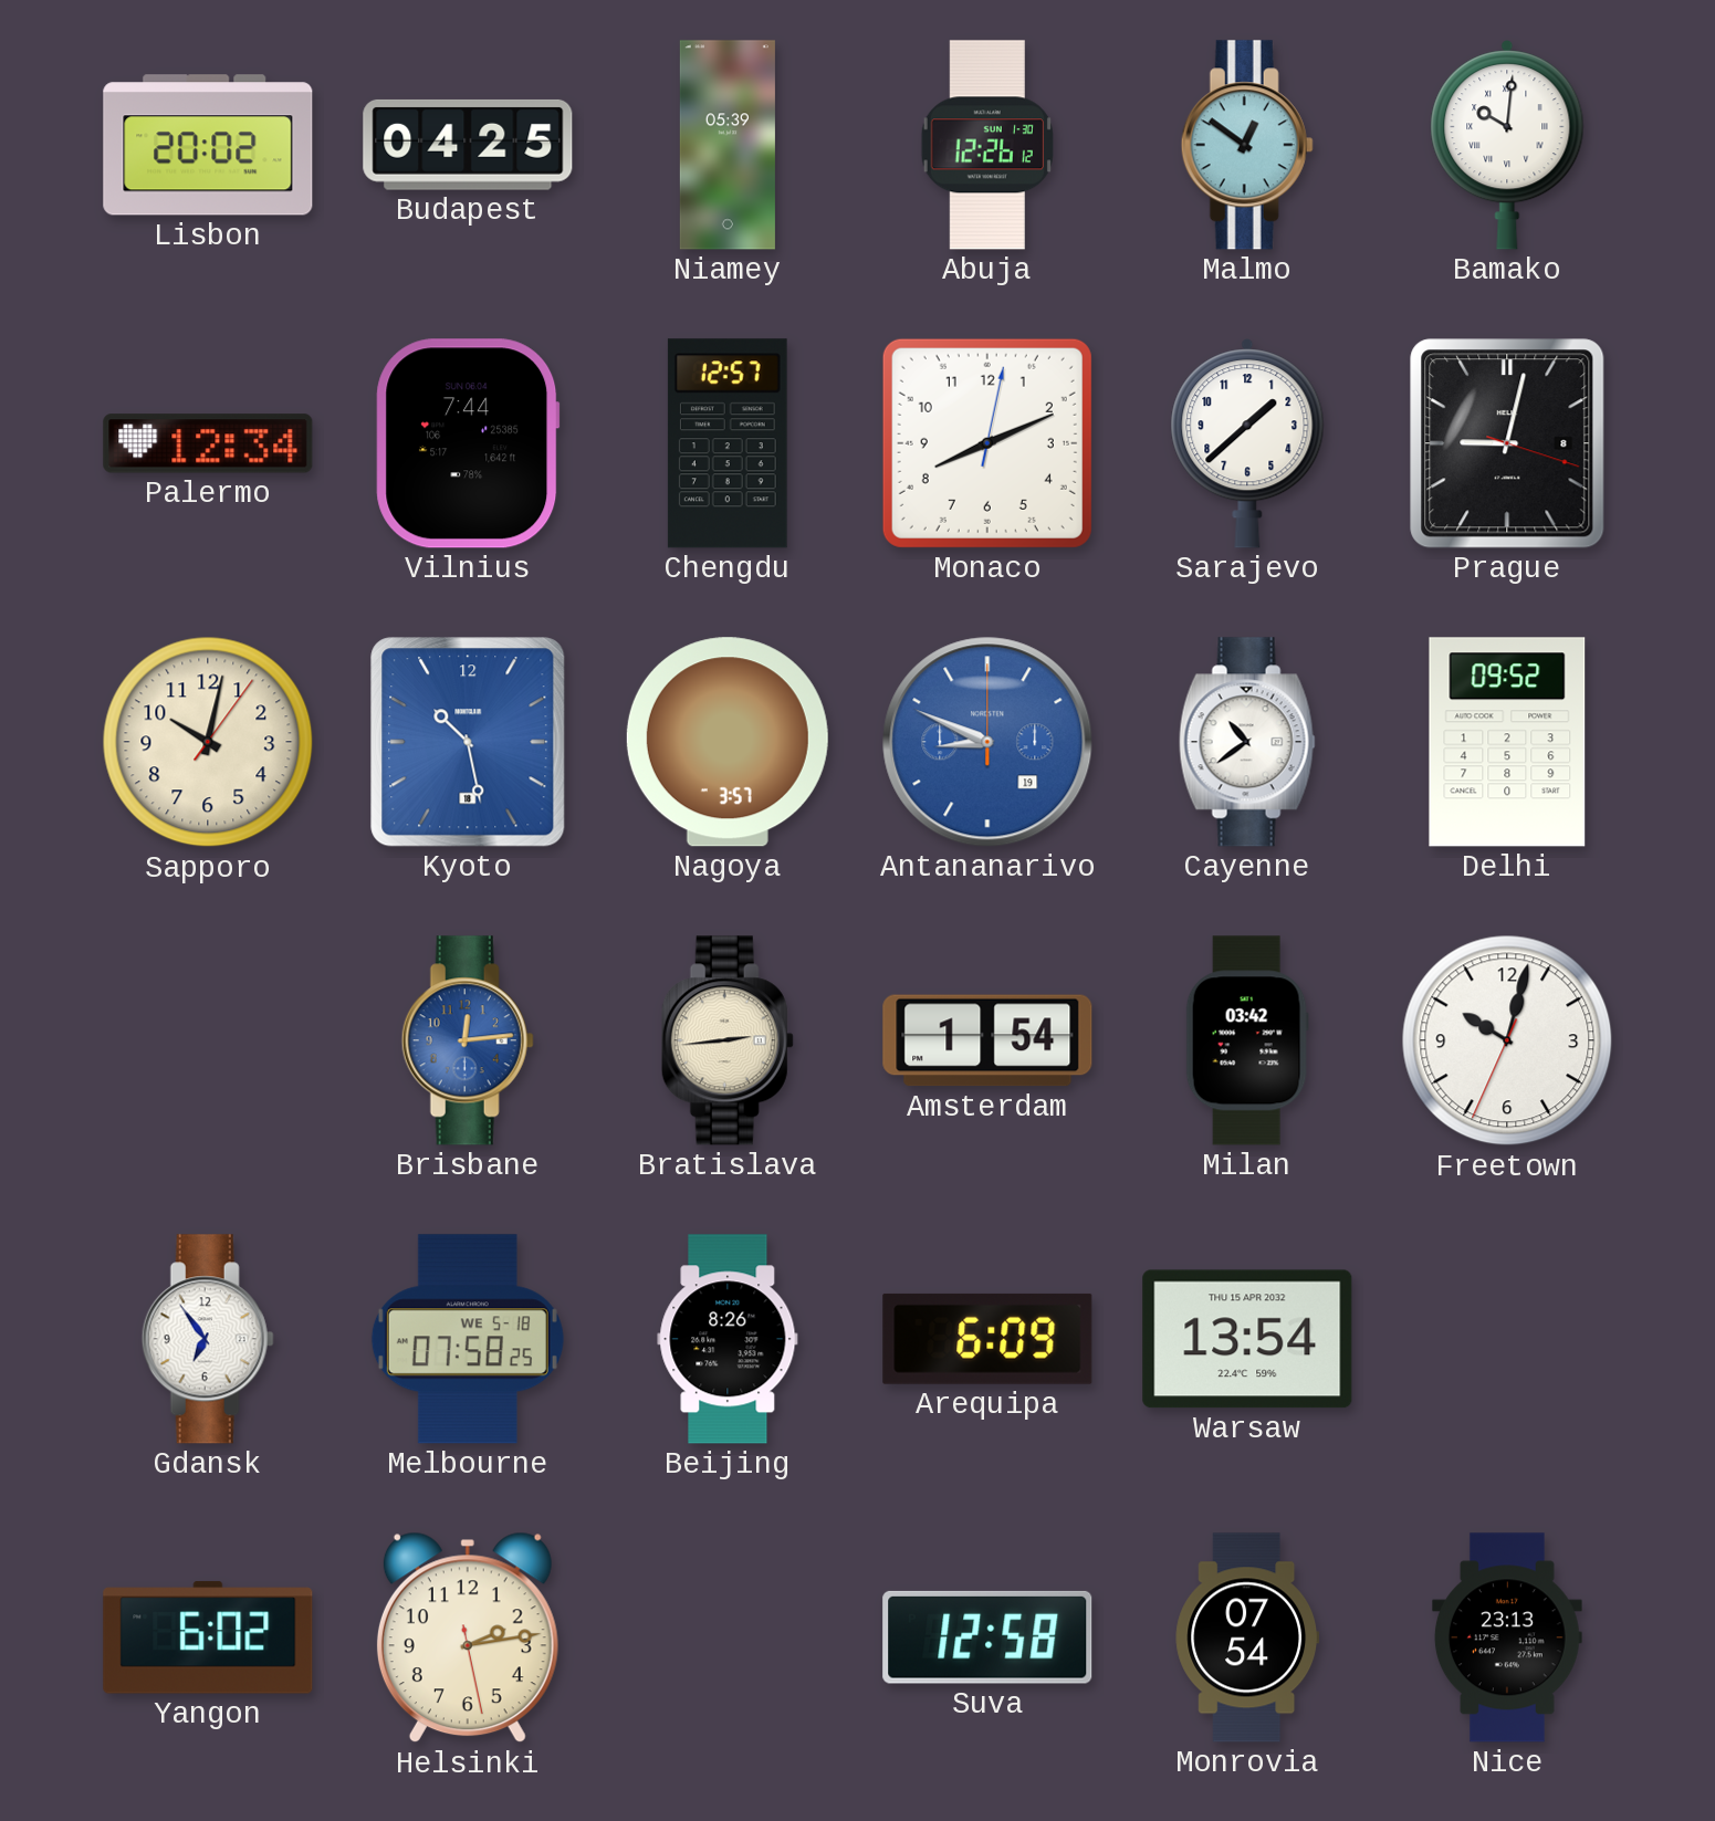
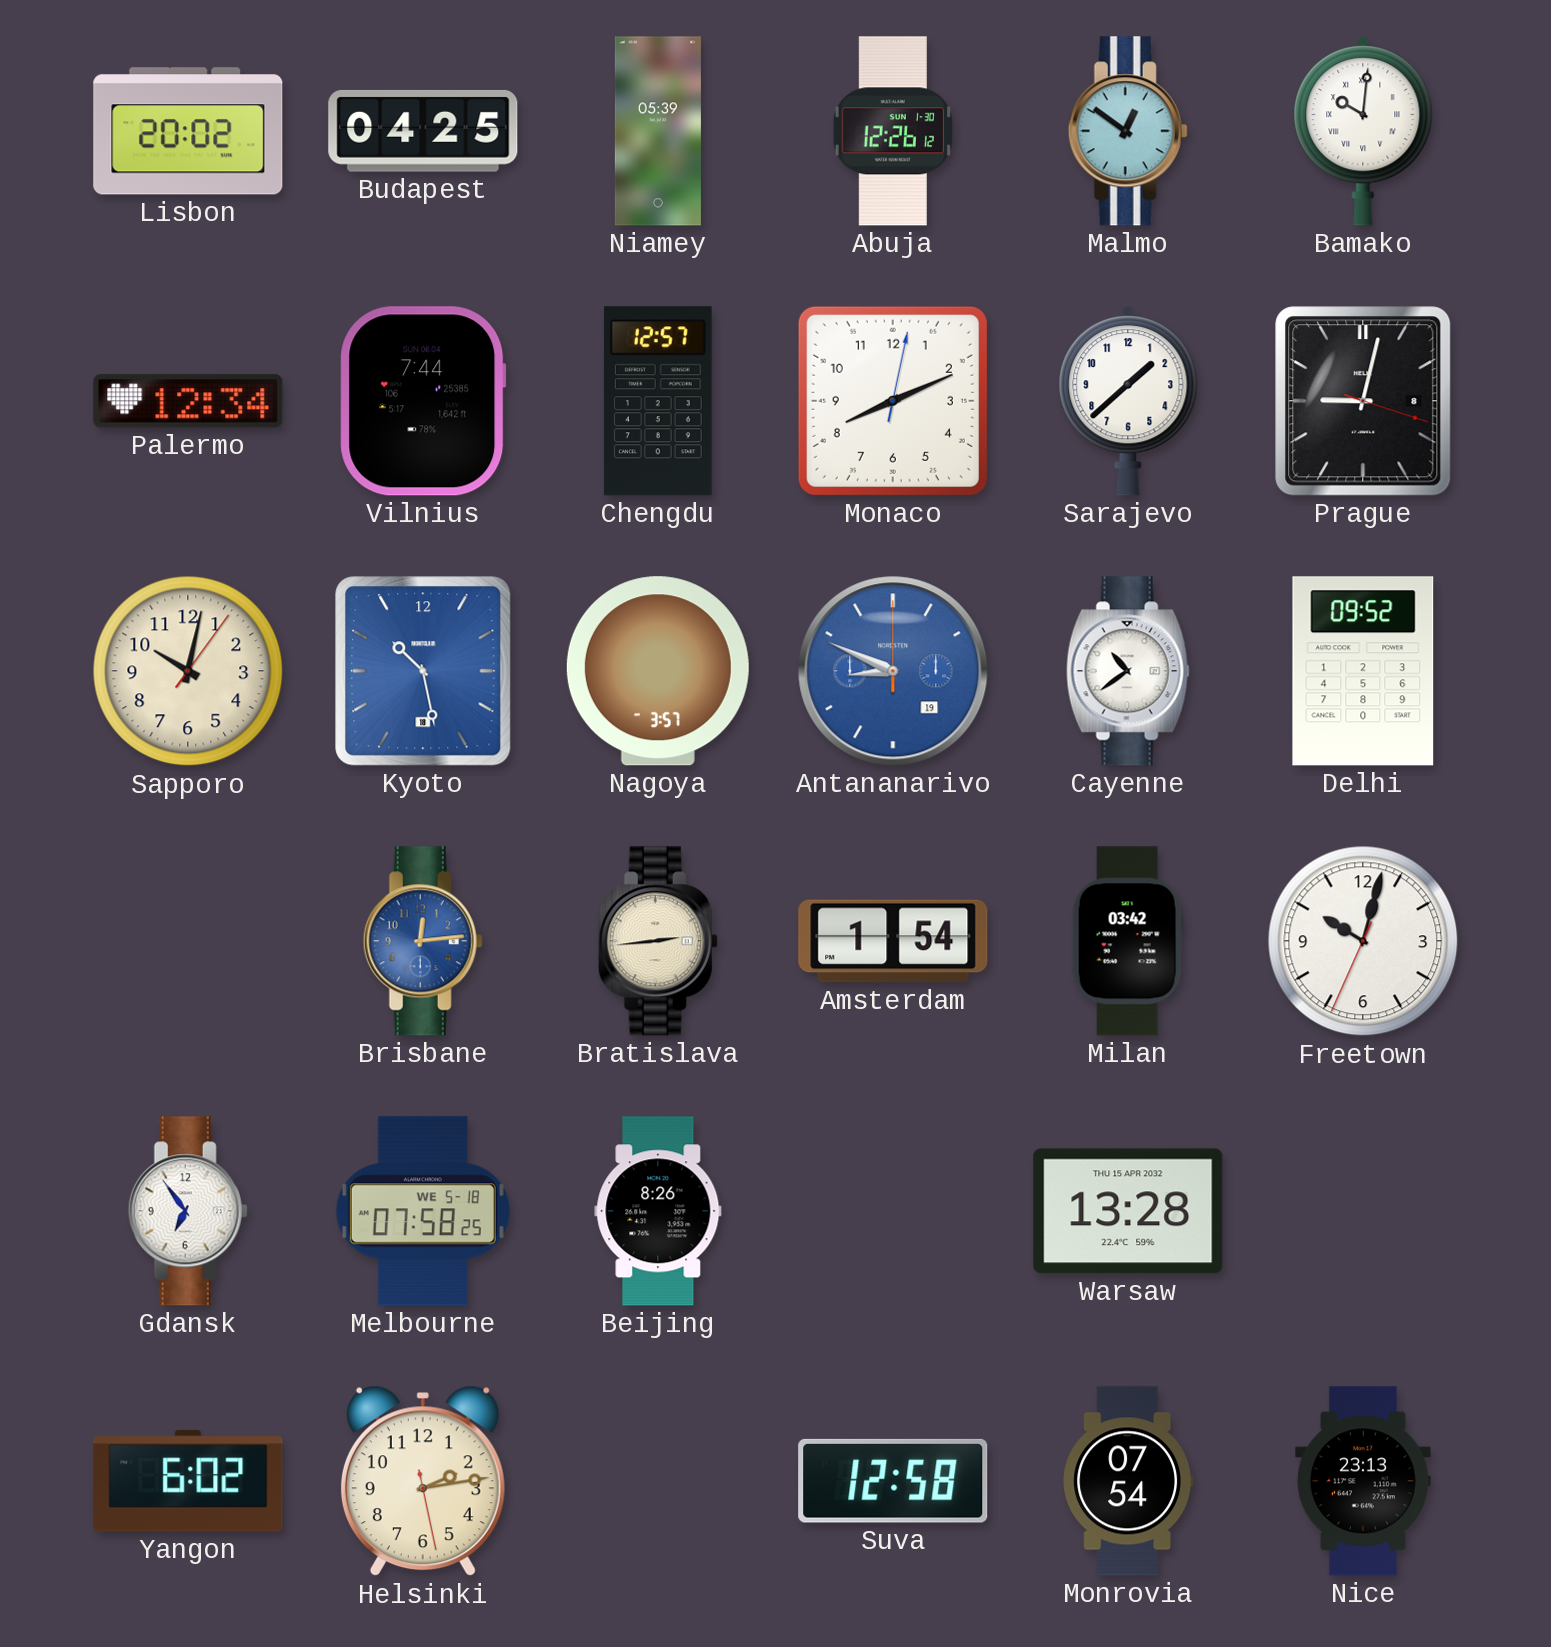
Arequipa: 6:09 -> none
Warsaw: 13:54 -> 13:28
